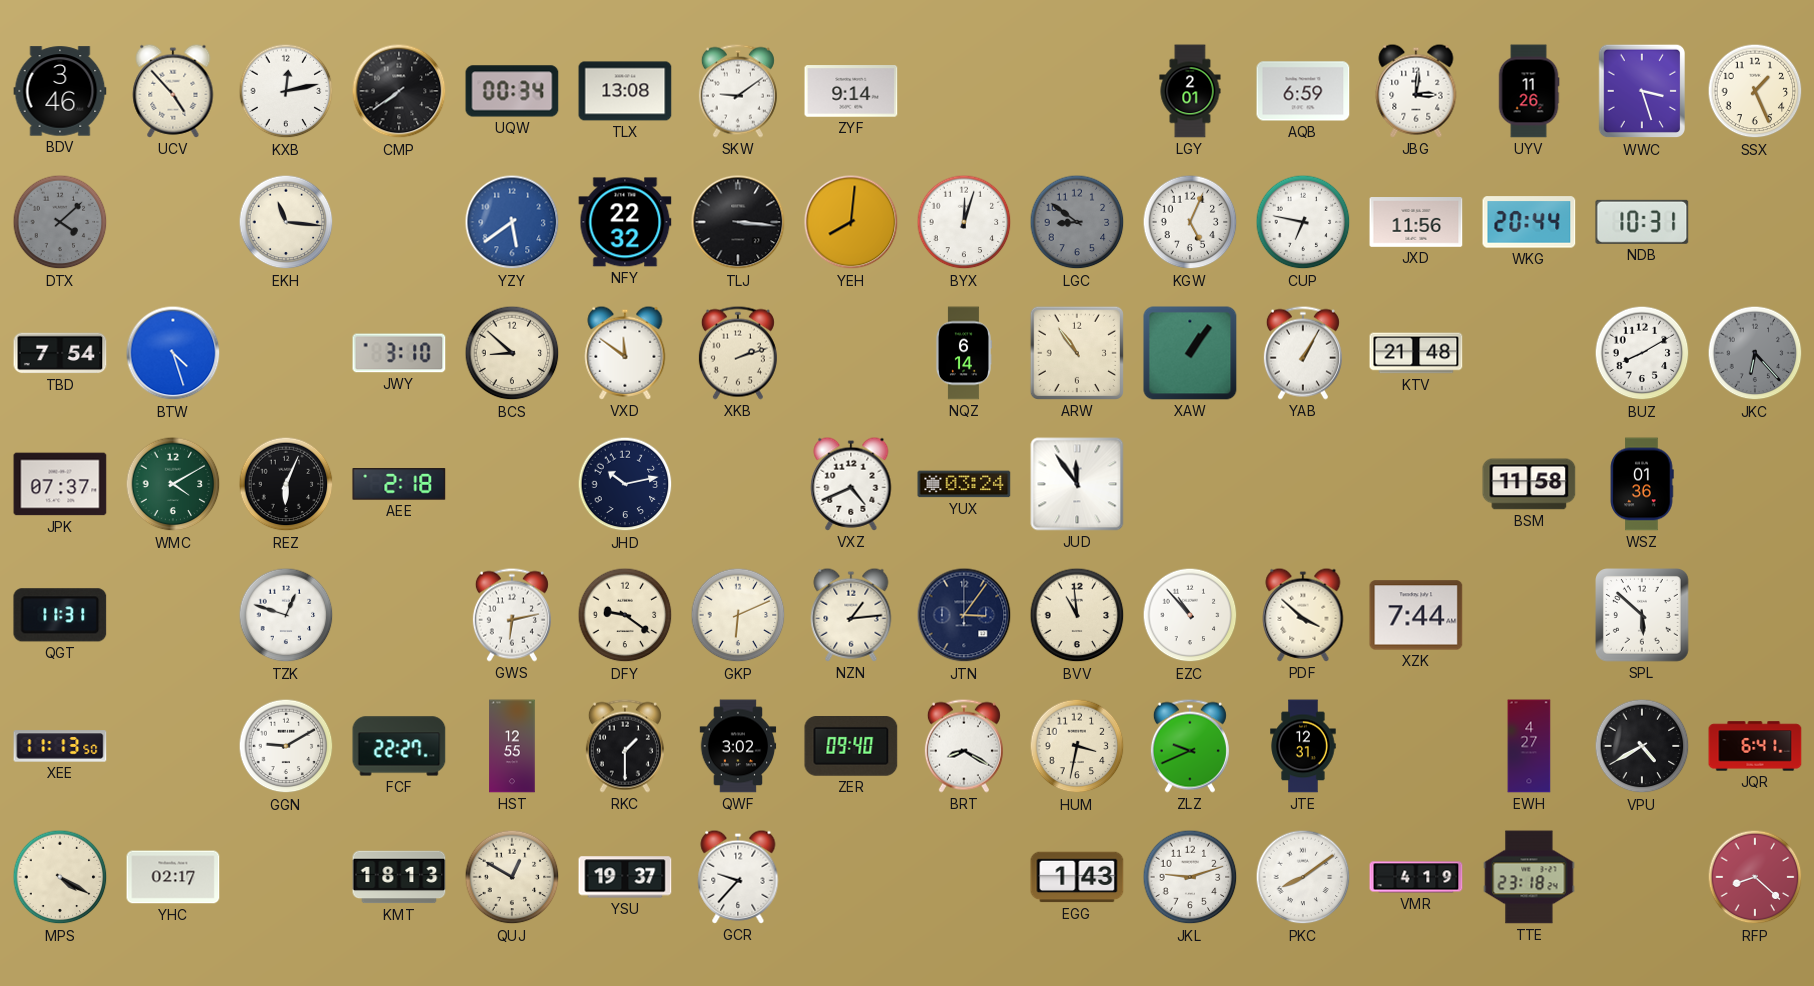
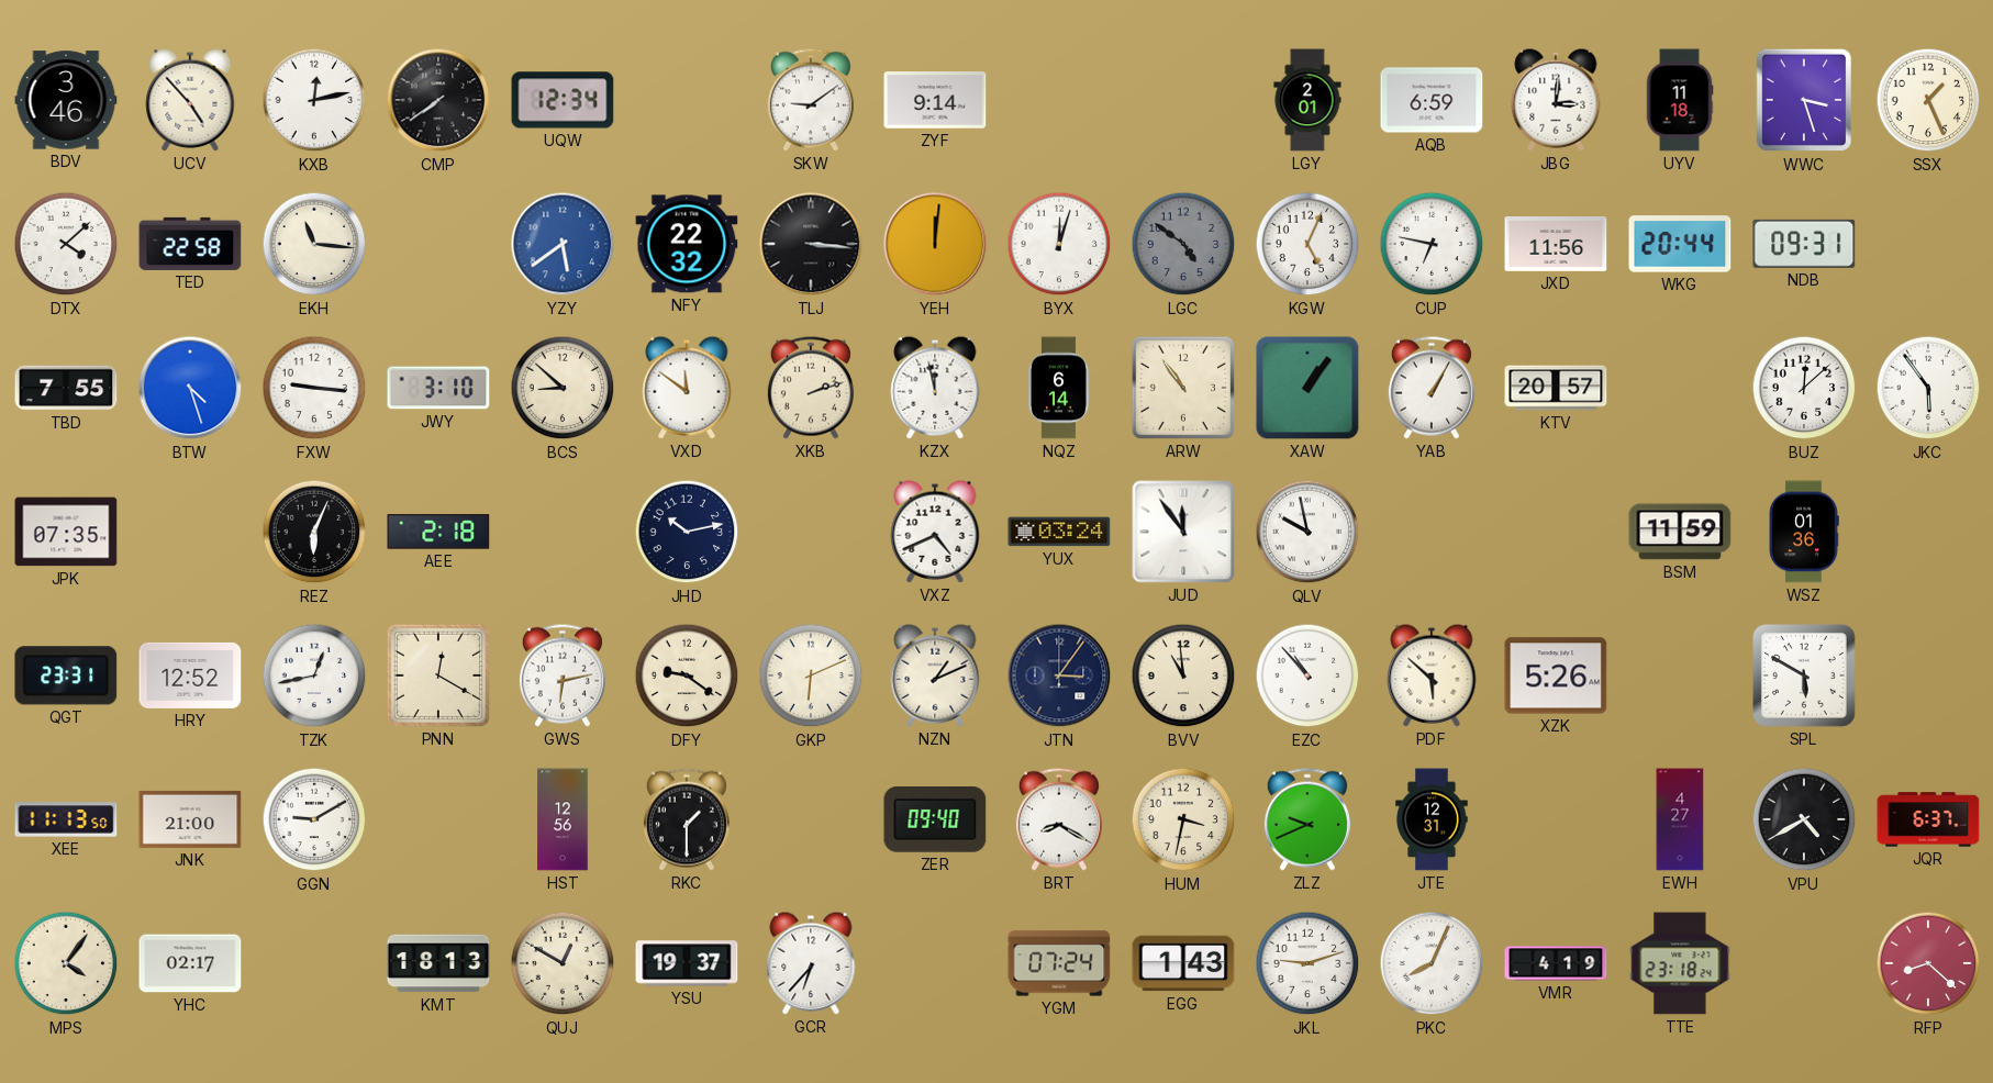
UQW: 00:34 -> 12:34
TLX: 13:08 -> none
UYV: 11:26 -> 11:18
DTX dial: grey -> white
TED: none -> 22:58
YEH: 8:01 -> 12:01
LGC: 8:51 -> 4:51
NDB: 10:31 -> 09:31
TBD: 7:54 -> 7:55
FXW: none -> 9:16
KZX: none -> 11:58
KTV: 21:48 -> 20:57
BUZ: 8:10 -> 12:08
JKC: 6:23 -> 5:54
JKC dial: grey -> white
JPK: 07:37 -> 07:35
WMC: 4:10 -> none
QLV: none -> 9:58
BSM: 11:58 -> 11:59
QGT: 11:31 -> 23:31
HRY: none -> 12:52
TZK: 12:48 -> 12:43
PNN: none -> 12:20
NZN: 1:14 -> 1:11
PDF: 3:52 -> 5:52
XZK: 7:44 -> 5:26
SPL: 5:52 -> 5:50
JNK: none -> 21:00
FCF: 22:27 -> none
HST: 12:55 -> 12:56
QWF: 3:02 -> none
JQR: 6:41 -> 6:37
MPS: 4:20 -> 4:06
GCR: 9:37 -> 6:37
YGM: none -> 07:24
PKC: 8:09 -> 8:04
